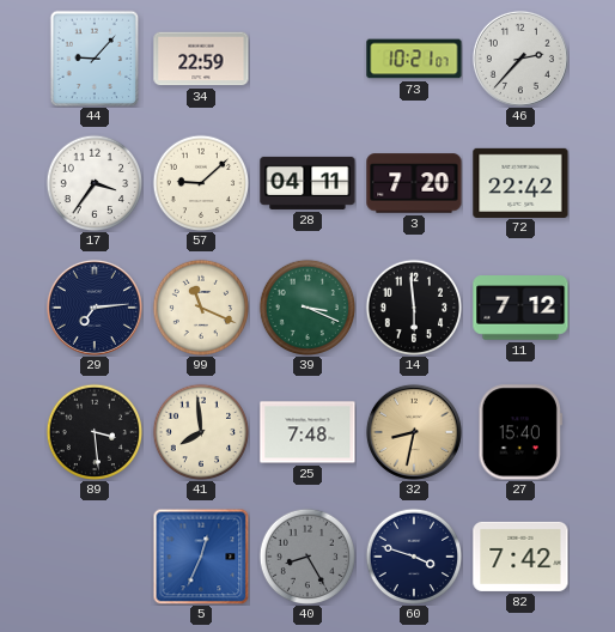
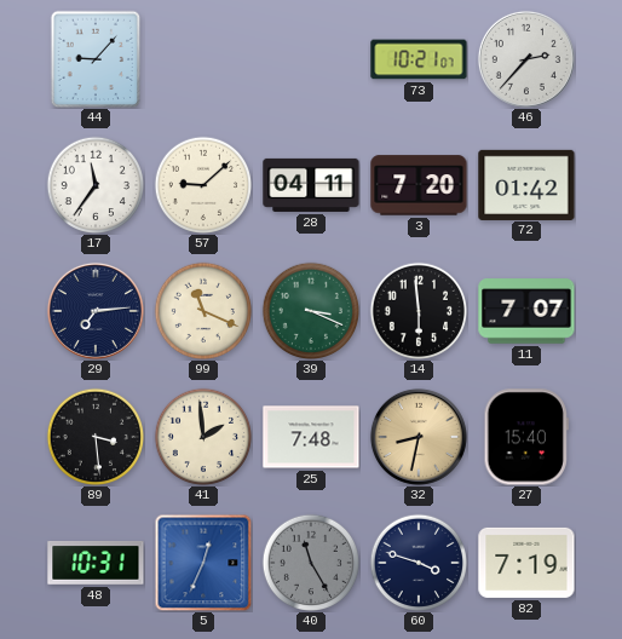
34: 22:59 -> none
17: 3:36 -> 11:36
72: 22:42 -> 01:42
11: 7:12 -> 7:07
41: 7:59 -> 1:59
48: none -> 10:31
40: 8:25 -> 11:25
82: 7:42 -> 7:19
